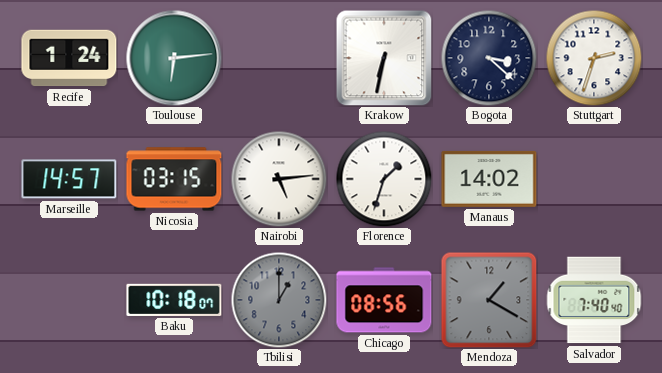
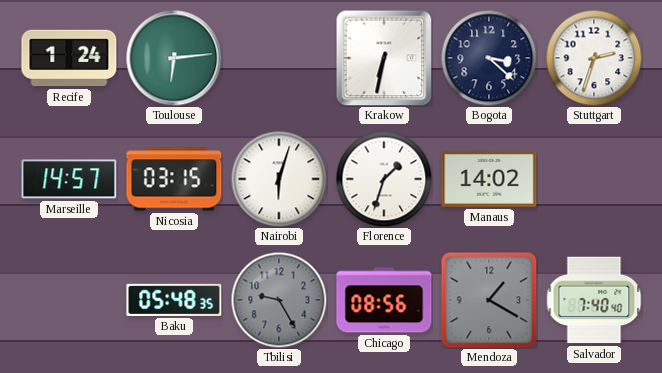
Nairobi: 5:14 -> 6:03
Baku: 10:18 -> 05:48
Tbilisi: 1:00 -> 9:25
